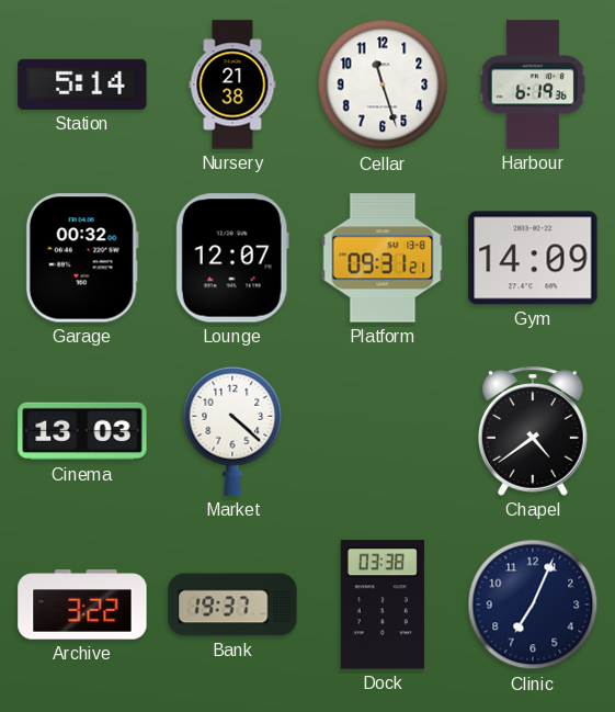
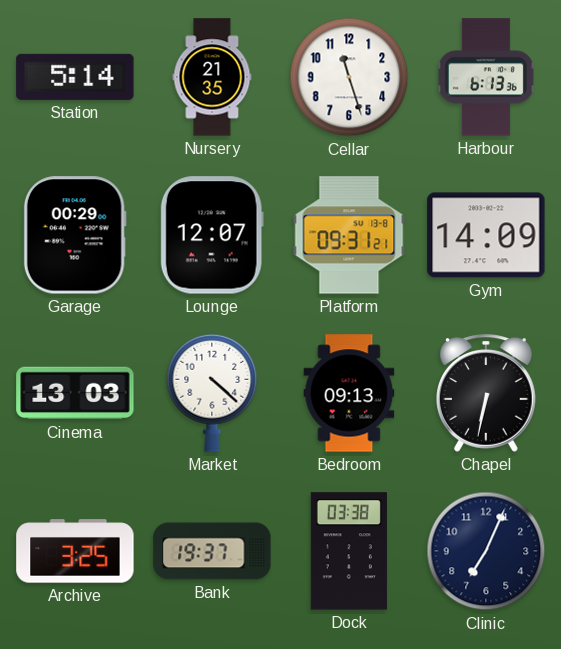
Nursery: 21:38 -> 21:35
Harbour: 6:19 -> 6:13
Garage: 00:32 -> 00:29
Bedroom: none -> 09:13
Chapel: 4:39 -> 6:32
Archive: 3:22 -> 3:25
